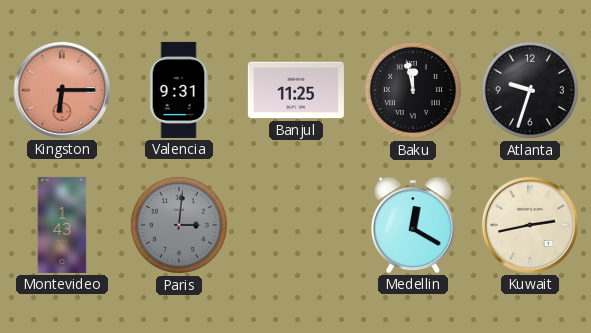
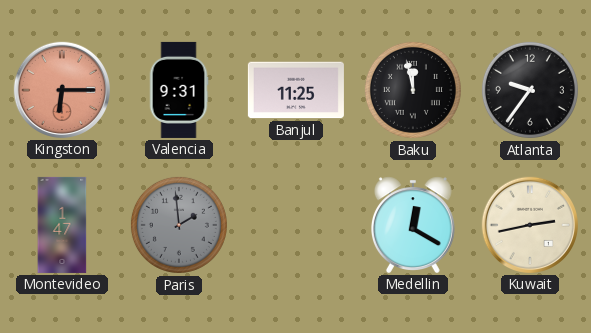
Atlanta: 9:33 -> 9:36
Montevideo: 1:43 -> 1:47
Paris: 3:01 -> 1:59
